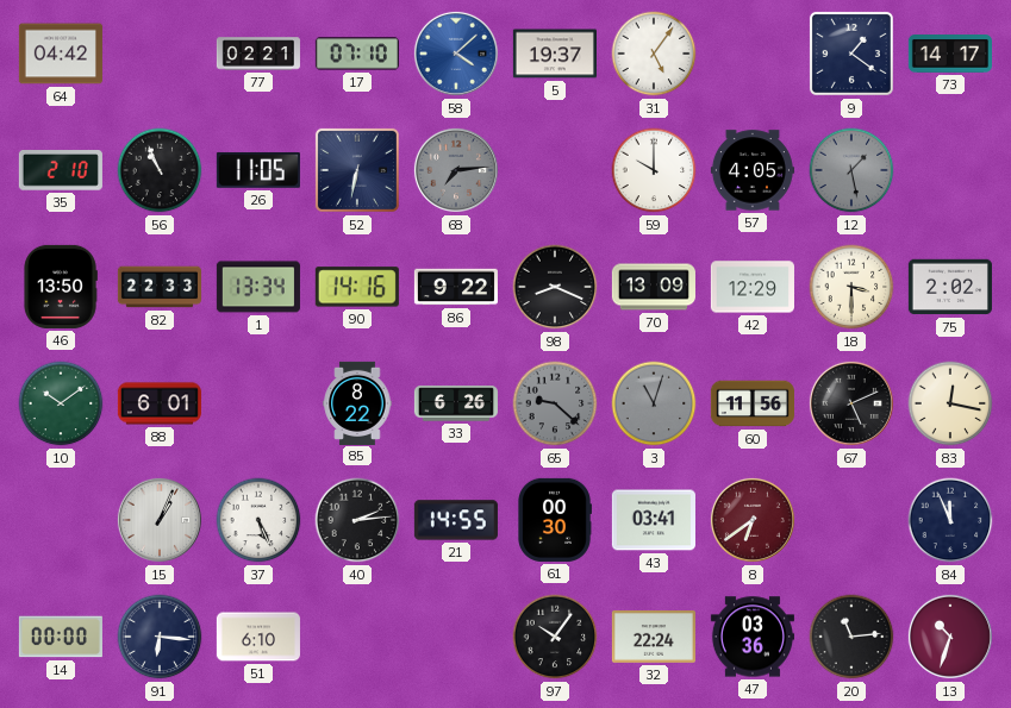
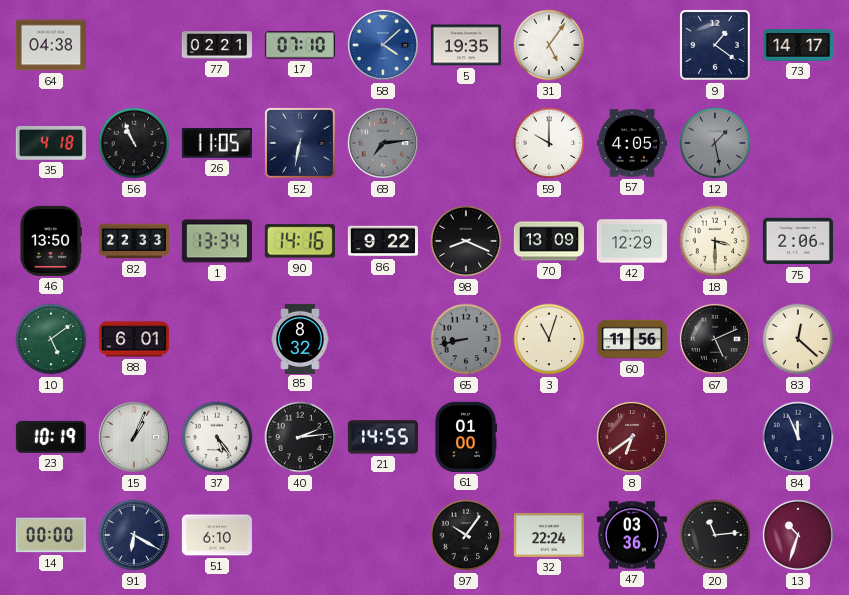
64: 04:42 -> 04:38
5: 19:37 -> 19:35
35: 2:10 -> 4:18
75: 2:02 -> 2:06
10: 10:09 -> 5:09
85: 8:22 -> 8:32
33: 6:26 -> none
65: 9:22 -> 8:43
3 dial: grey -> cream
83: 12:17 -> 12:22
23: none -> 10:19
37: 5:26 -> 5:24
61: 00:30 -> 01:00
43: 03:41 -> none
91: 6:16 -> 6:20
